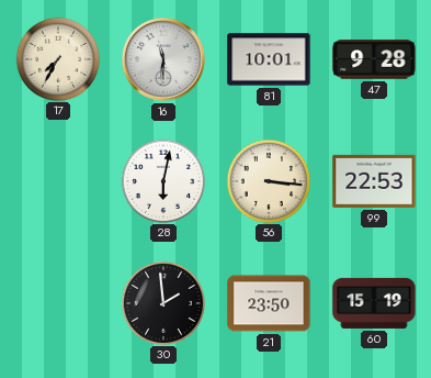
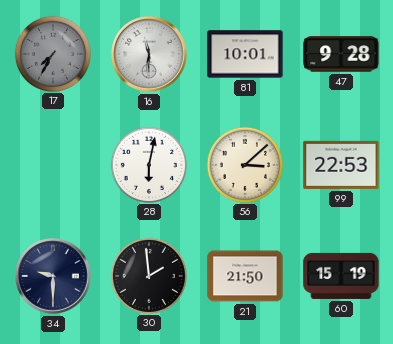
17 dial: cream -> grey
56: 3:16 -> 3:08
34: none -> 9:30
21: 23:50 -> 21:50
